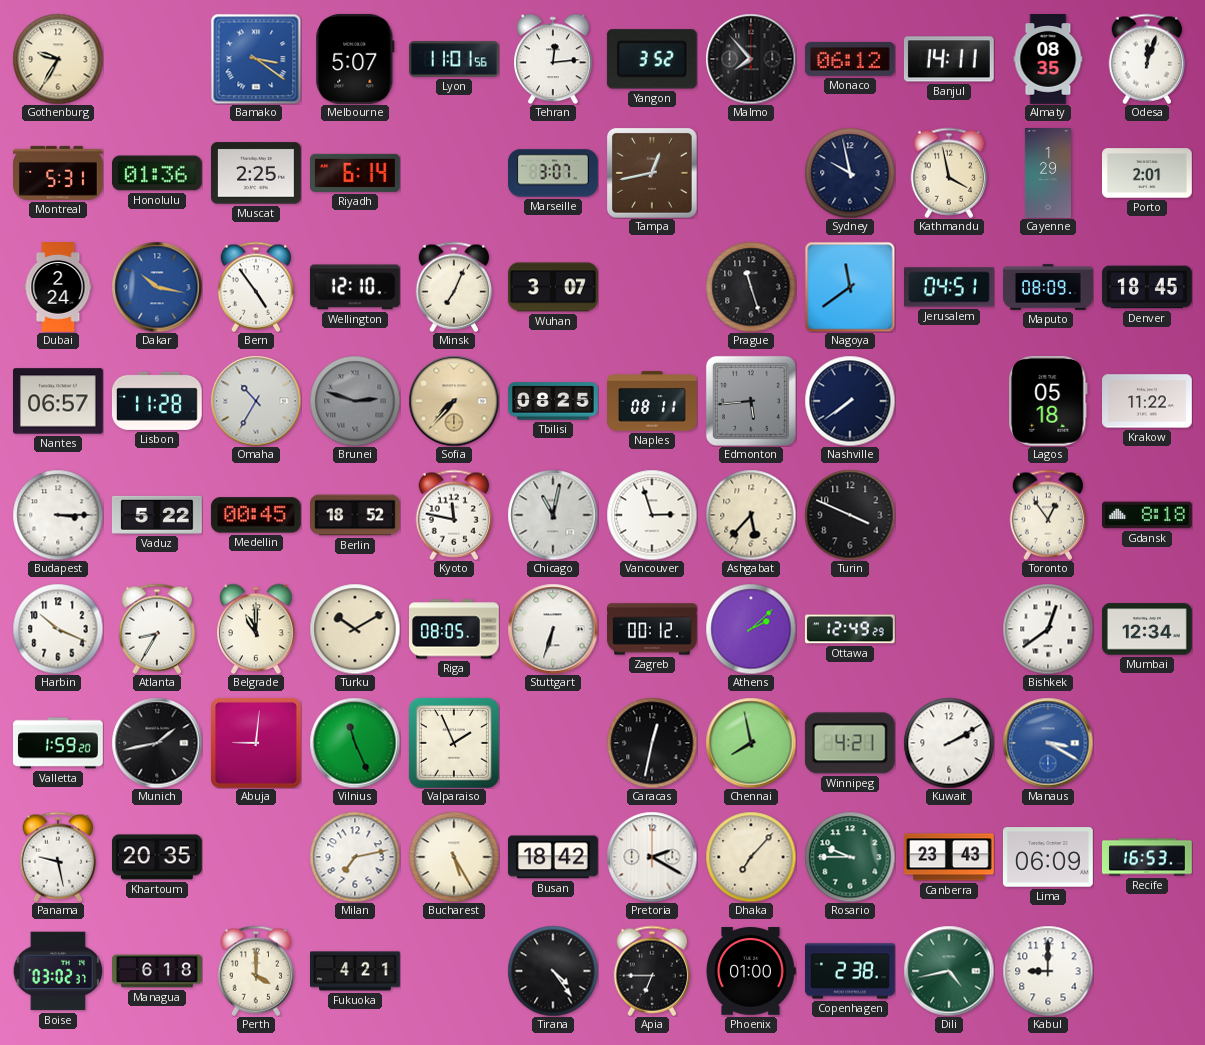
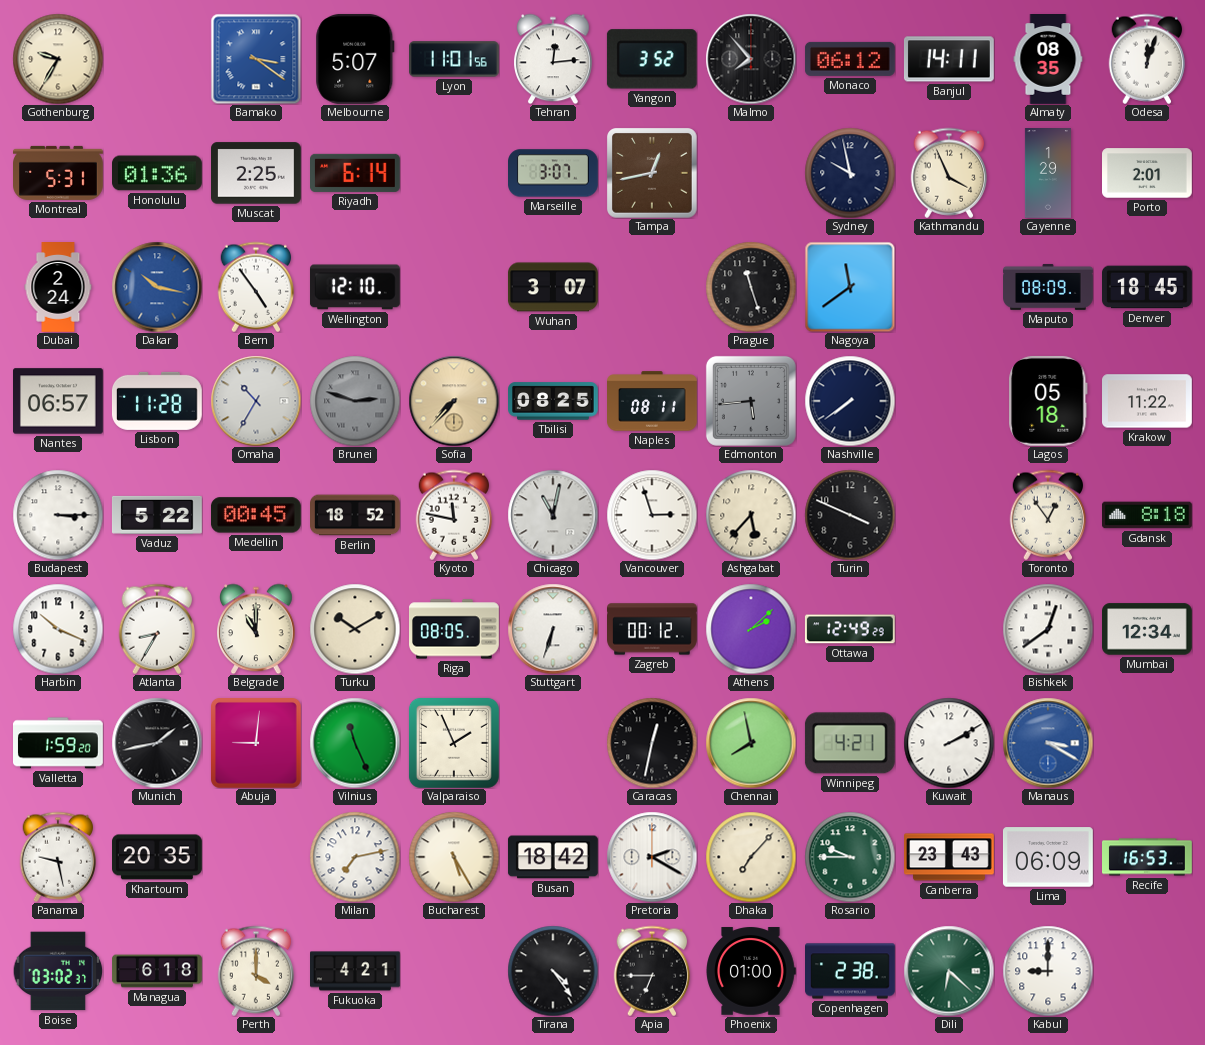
Kathmandu: 3:58 -> 3:56
Minsk: 7:04 -> none
Jerusalem: 04:51 -> none
Dili: 4:43 -> 6:22
